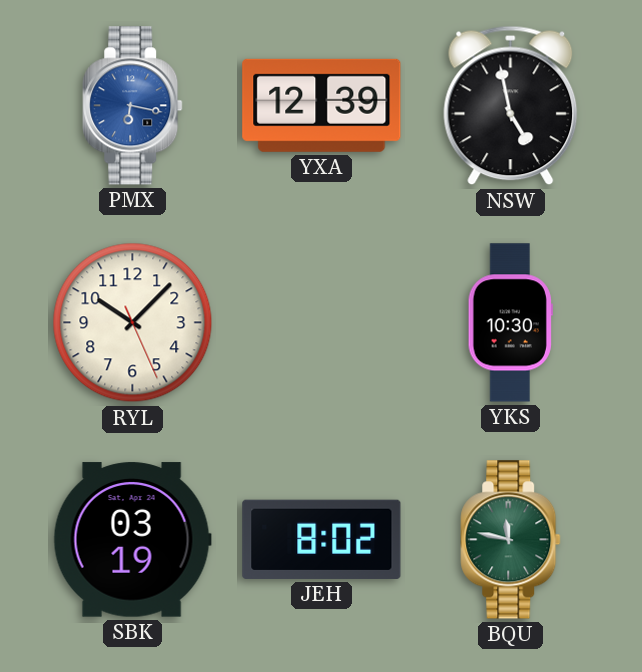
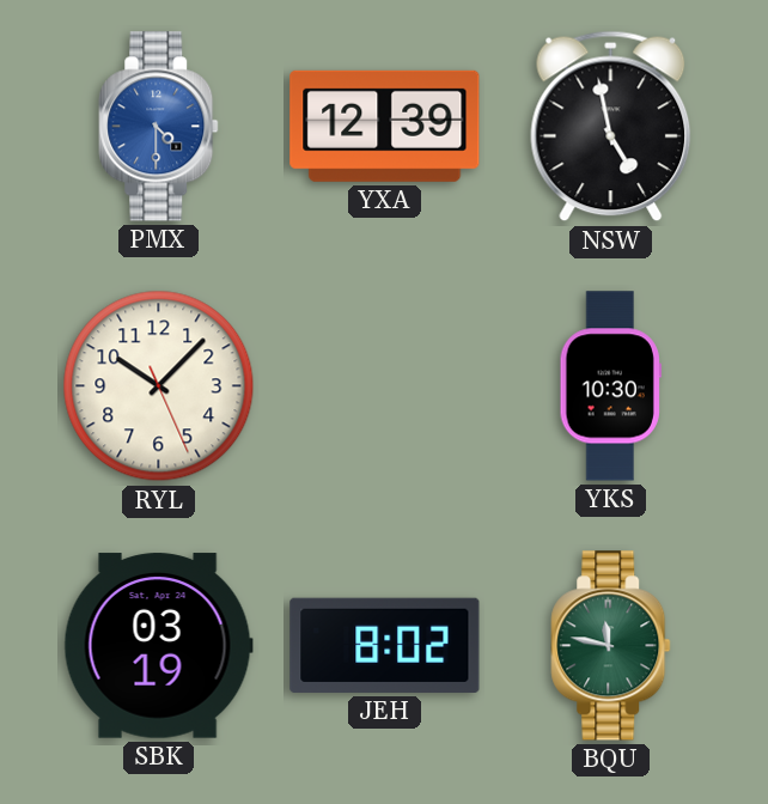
PMX: 6:17 -> 4:30
